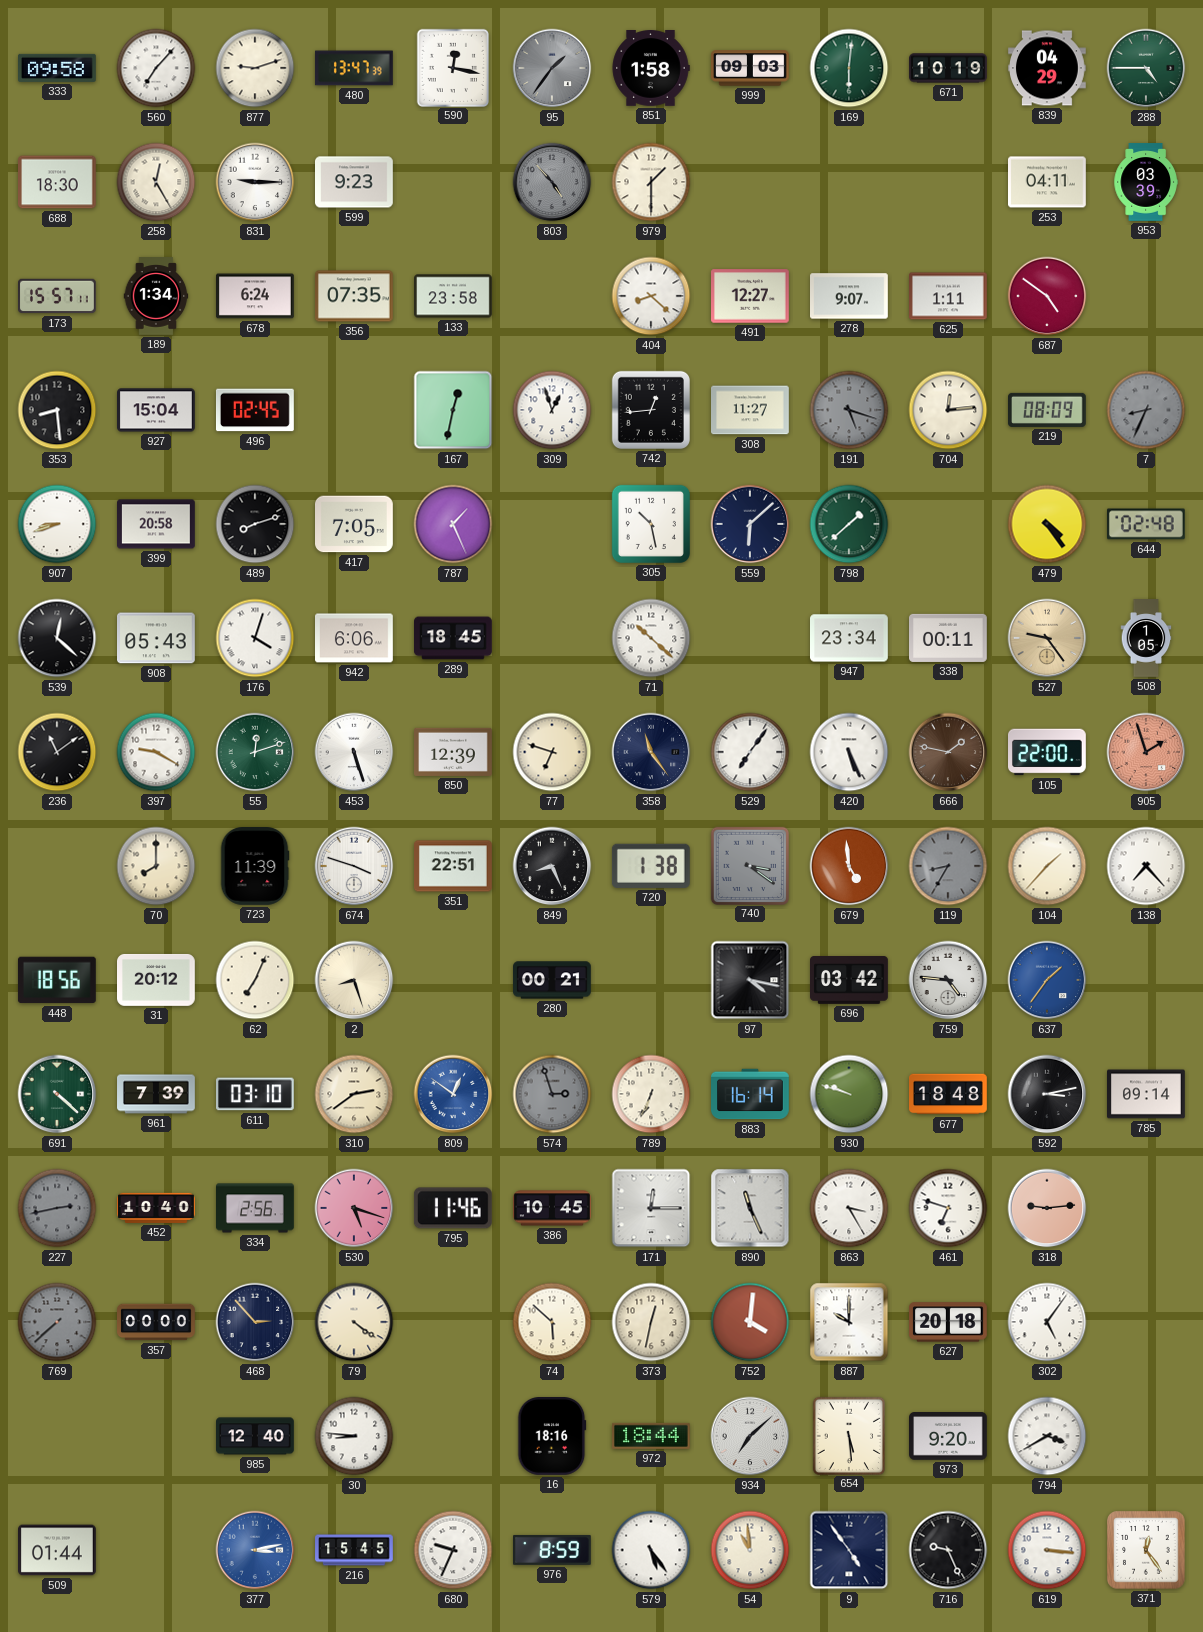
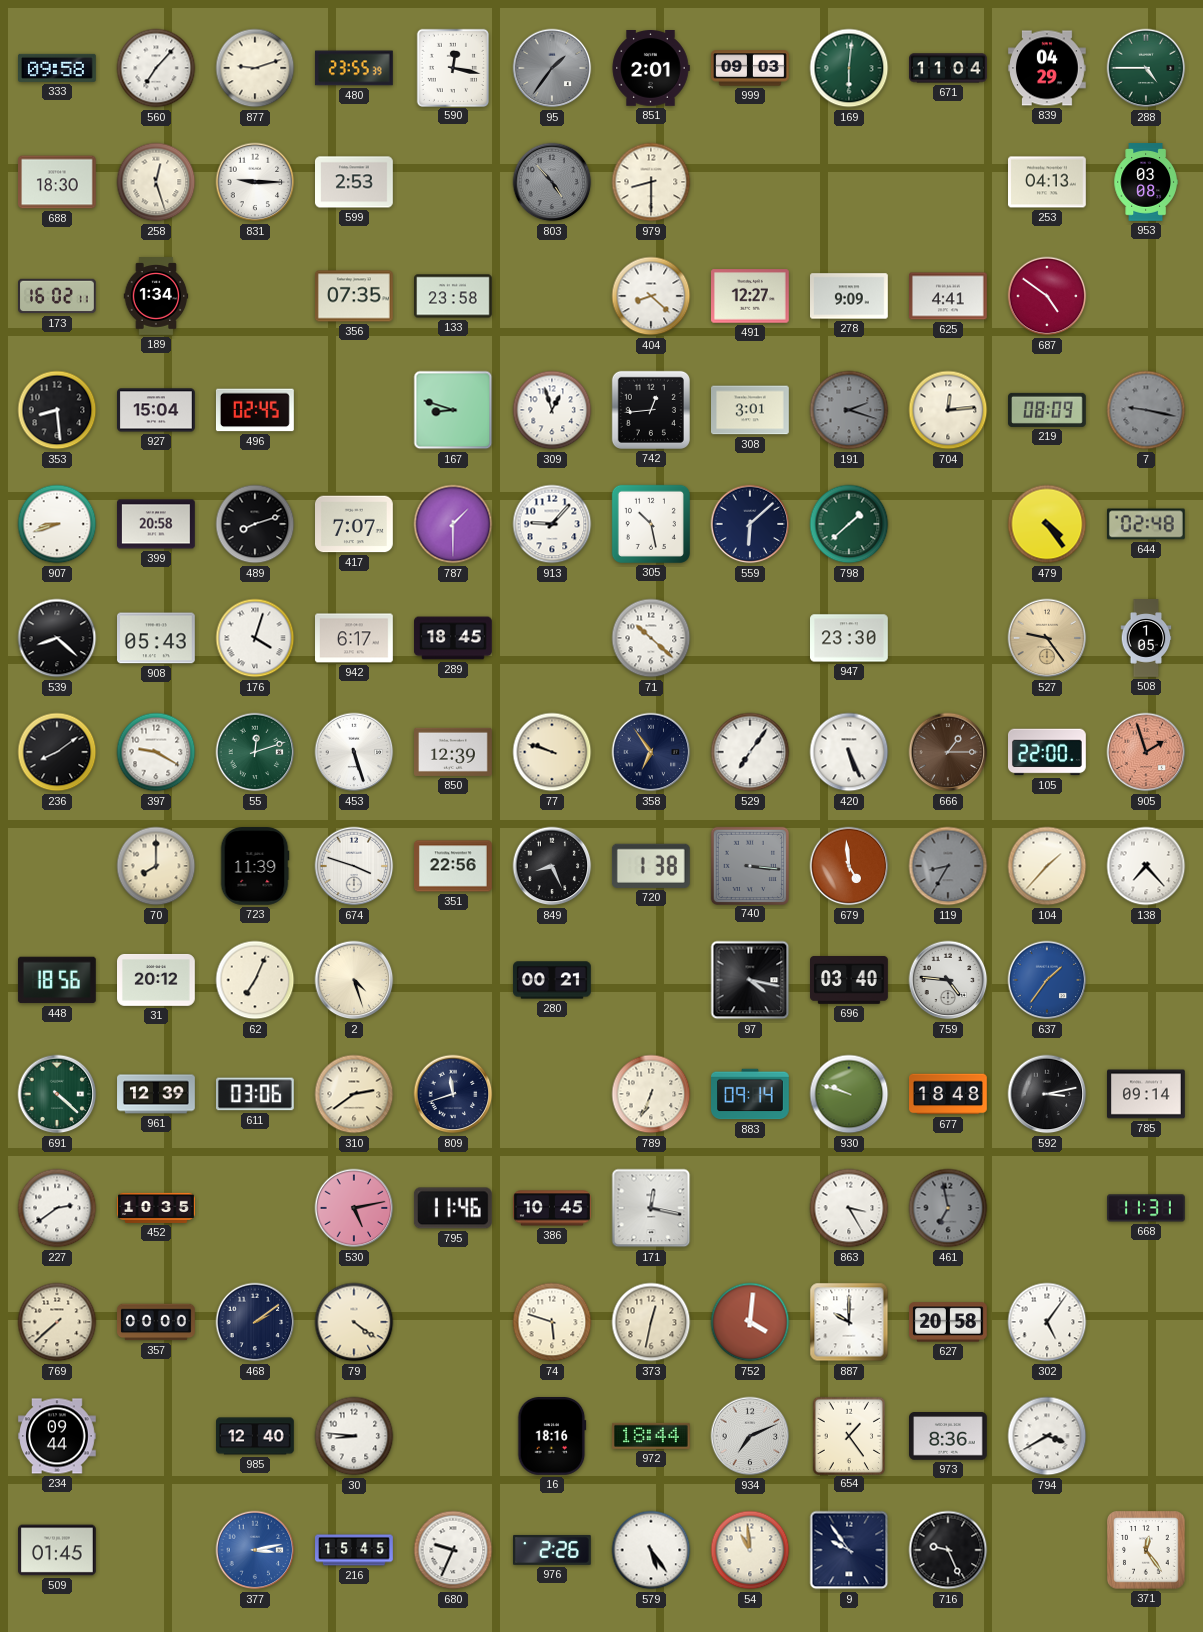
480: 13:47 -> 23:55
851: 1:58 -> 2:01
671: 10:19 -> 11:04
258: 12:25 -> 12:27
599: 9:23 -> 2:53
979: 1:30 -> 8:30
253: 04:11 -> 04:13
953: 03:39 -> 03:08
173: 15:57 -> 16:02
678: 6:24 -> none
278: 9:07 -> 9:09
625: 1:11 -> 4:41
167: 12:32 -> 8:48
308: 11:27 -> 3:01
191: 5:18 -> 2:18
7: 8:34 -> 9:17
417: 7:05 -> 7:07
787: 1:26 -> 1:30
913: none -> 9:07
539: 12:22 -> 8:22
942: 6:06 -> 6:17
947: 23:34 -> 23:30
338: 00:11 -> none
236: 11:09 -> 8:09
77: 6:48 -> 9:48
358: 11:24 -> 6:54
666: 1:47 -> 1:15
351: 22:51 -> 22:56
740: 3:21 -> 3:16
2: 8:27 -> 4:27
696: 03:42 -> 03:40
961: 7:39 -> 12:39
611: 03:10 -> 03:06
809: 12:51 -> 11:42
809 dial: blue -> navy
574: 2:57 -> none
883: 16:14 -> 09:14
227: 2:43 -> 2:39
227 dial: grey -> white
452: 10:40 -> 10:35
334: 2:56 -> none
530: 5:18 -> 5:13
171: 12:15 -> 12:17
890: 11:26 -> none
461: 6:48 -> 6:58
461 dial: white -> grey
318: 9:14 -> none
668: none -> 11:31
769 dial: grey -> cream
468: 2:53 -> 2:09
74: 5:52 -> 5:48
627: 20:18 -> 20:58
234: none -> 09:44
934: 7:08 -> 7:11
654: 5:29 -> 1:24
973: 9:20 -> 8:36
509: 01:44 -> 01:45
976: 8:59 -> 2:26
9: 4:54 -> 9:54
619: 3:16 -> none
